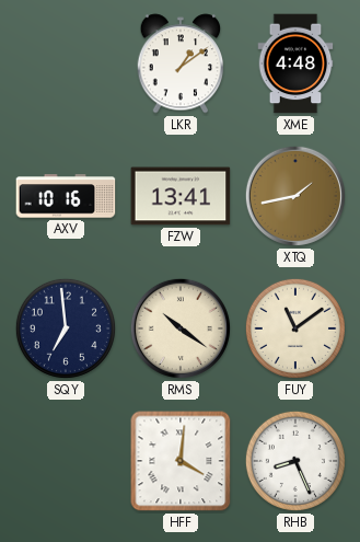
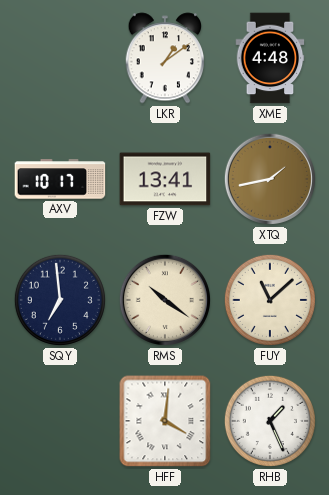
AXV: 10:16 -> 10:17
FUY: 11:09 -> 11:08
RHB: 8:26 -> 1:26
